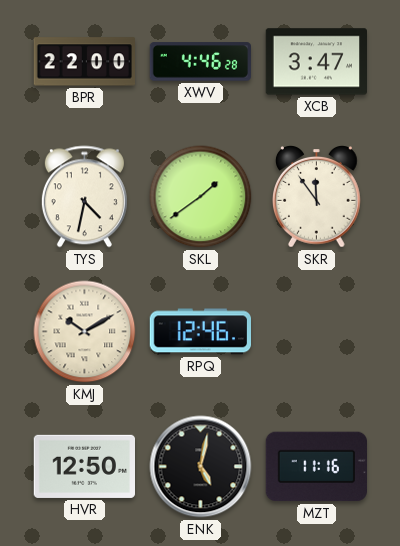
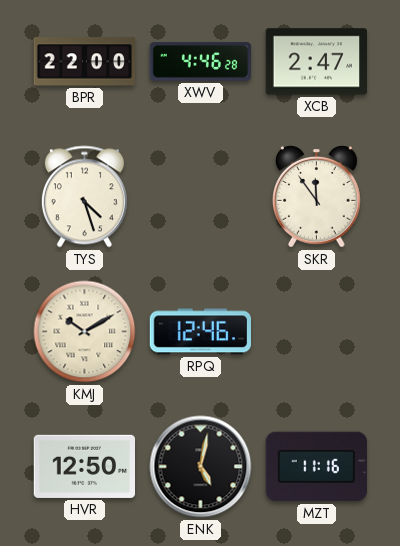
XCB: 3:47 -> 2:47
TYS: 4:32 -> 4:27
SKL: 1:39 -> none
